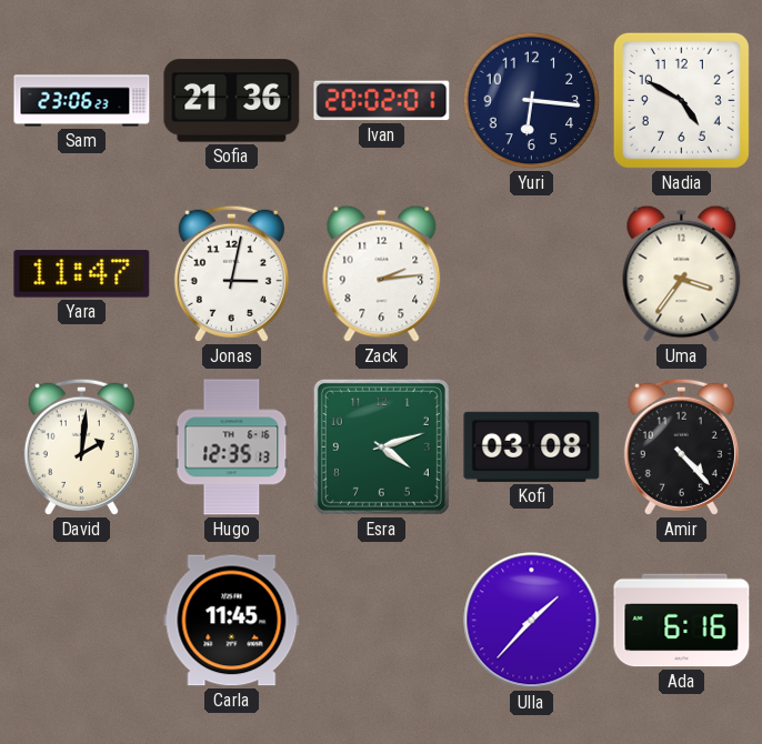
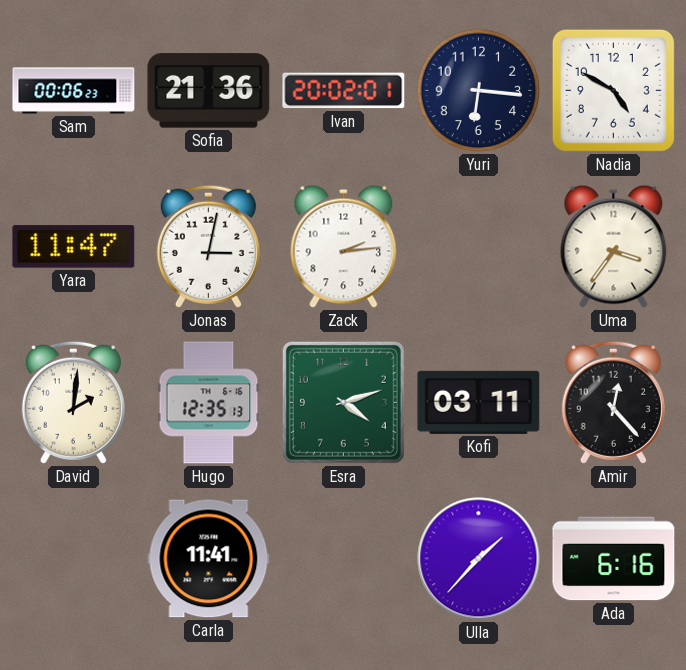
Sam: 23:06 -> 00:06
Kofi: 03:08 -> 03:11
Amir: 4:23 -> 12:23
Carla: 11:45 -> 11:41
